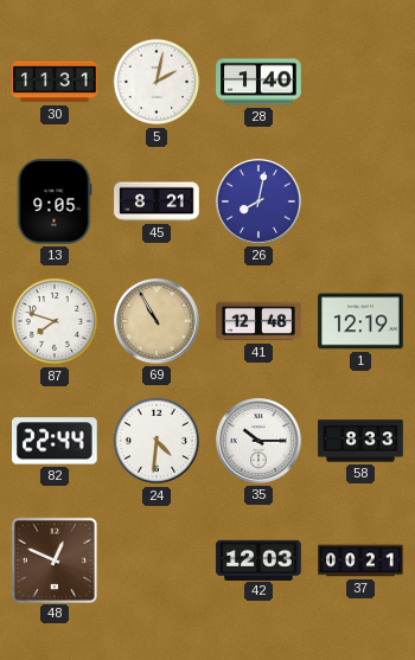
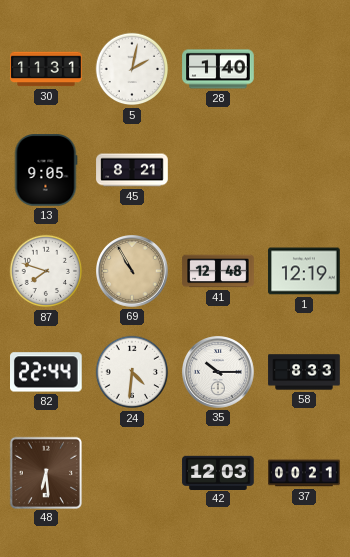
26: 8:02 -> none
48: 12:49 -> 6:29
